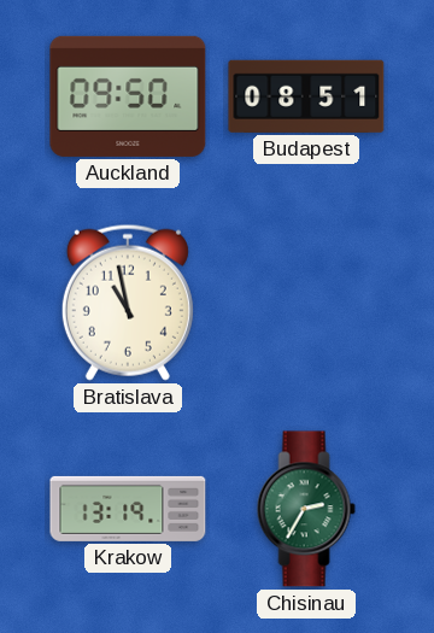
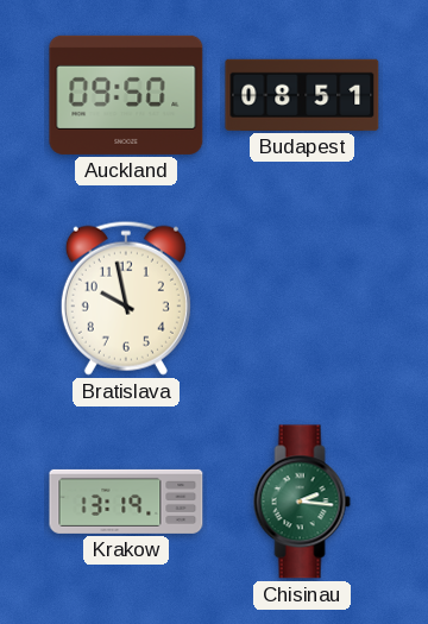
Bratislava: 10:58 -> 9:58
Chisinau: 2:35 -> 2:16
